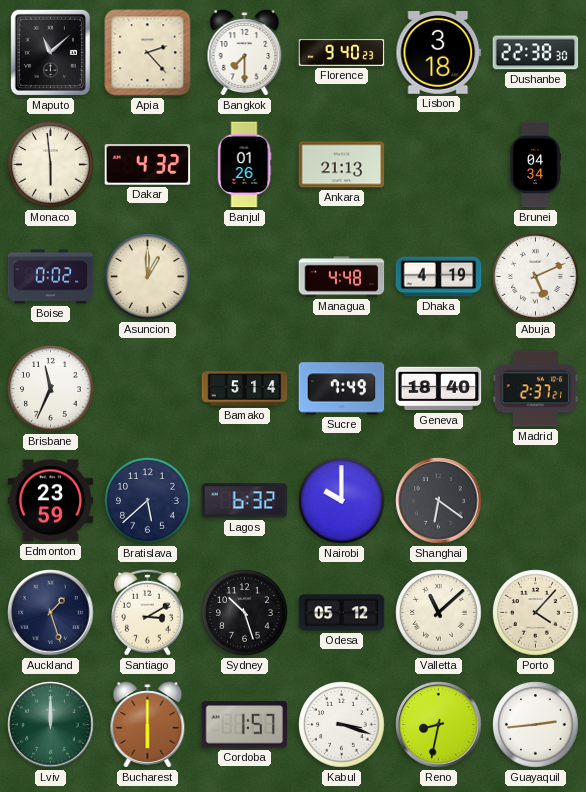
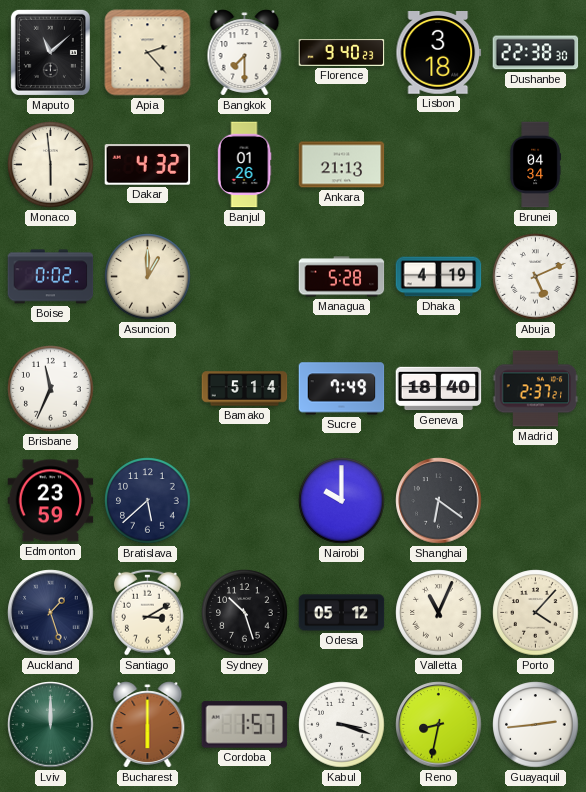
Managua: 4:48 -> 5:28
Lagos: 6:32 -> none
Valletta: 11:08 -> 11:04
